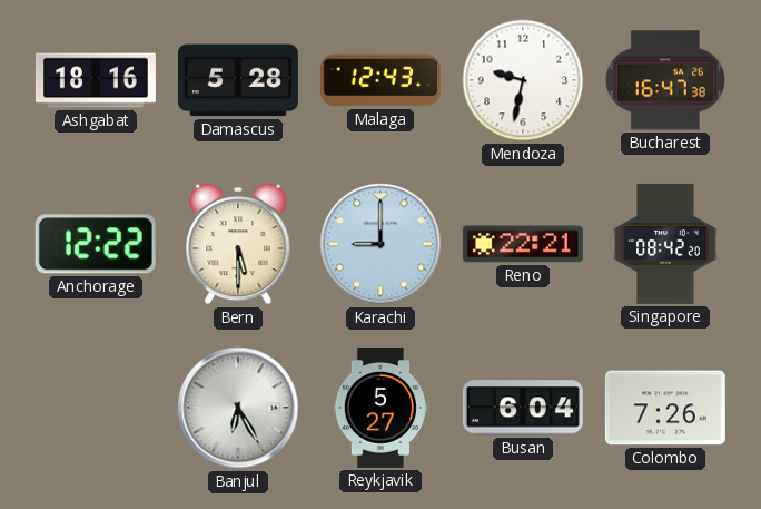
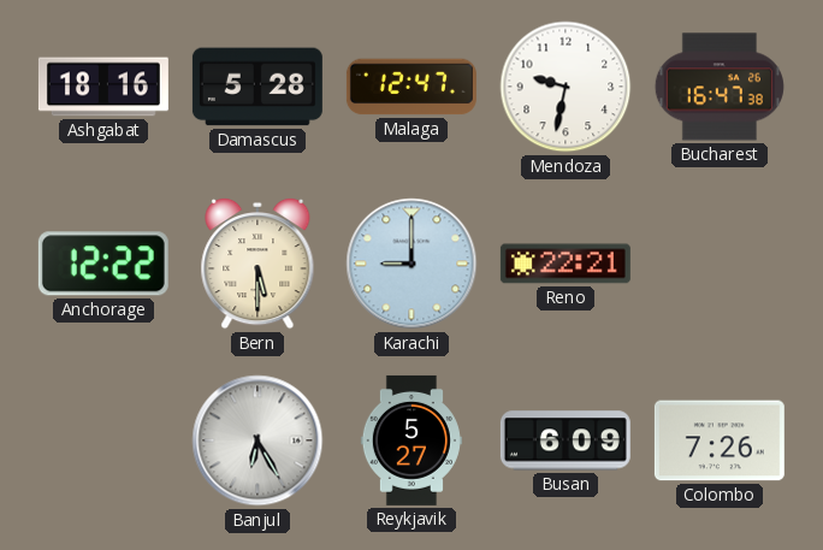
Malaga: 12:43 -> 12:47
Singapore: 08:42 -> none
Busan: 6:04 -> 6:09
